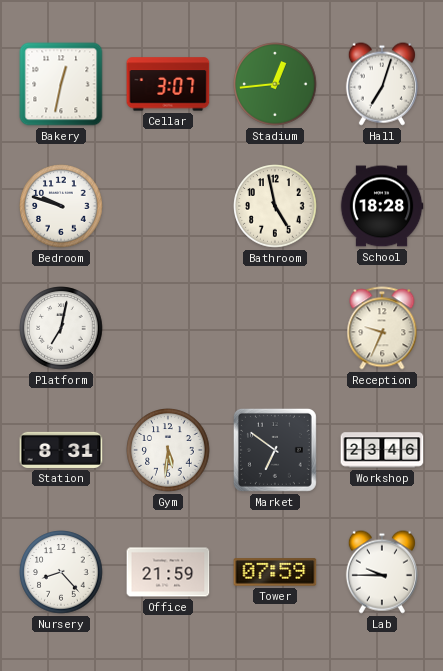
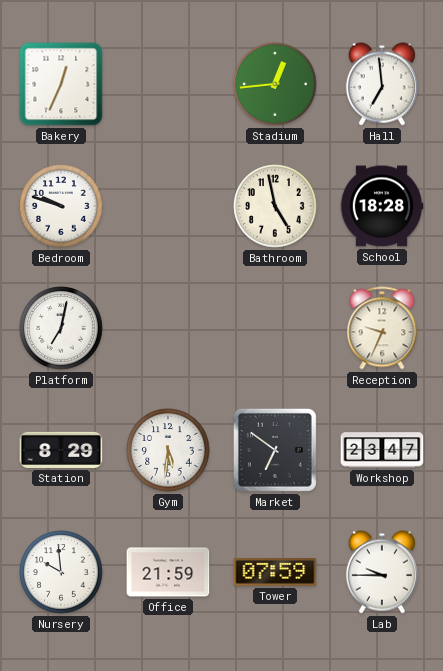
Bakery: 12:32 -> 12:34
Cellar: 3:07 -> none
Hall: 7:03 -> 6:59
Station: 8:31 -> 8:29
Workshop: 23:46 -> 23:47
Nursery: 8:23 -> 9:59
